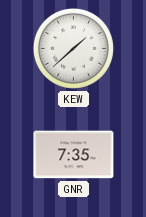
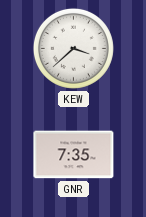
KEW: 1:38 -> 3:38
